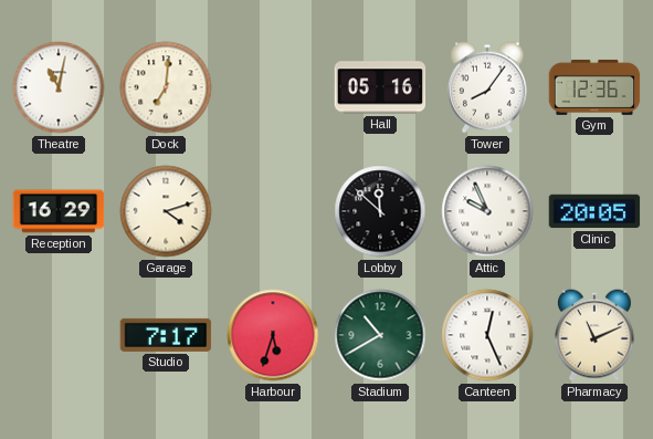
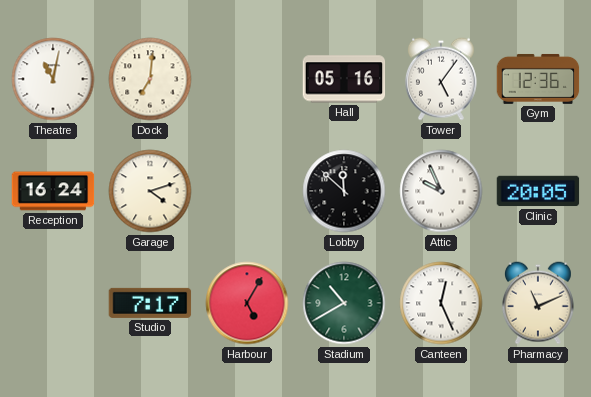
Tower: 8:06 -> 5:06
Reception: 16:29 -> 16:24
Harbour: 5:33 -> 5:05
